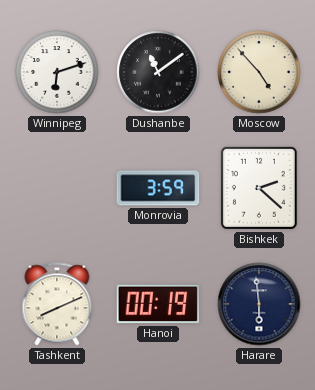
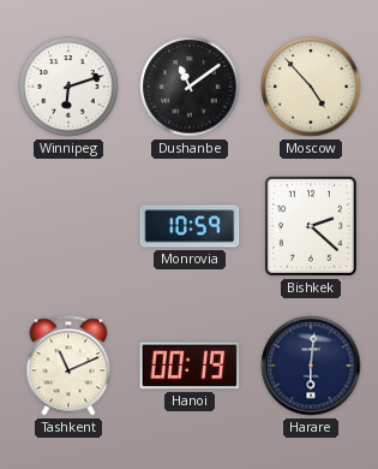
Monrovia: 3:59 -> 10:59
Tashkent: 8:11 -> 11:11
Harare: 5:59 -> 6:01
